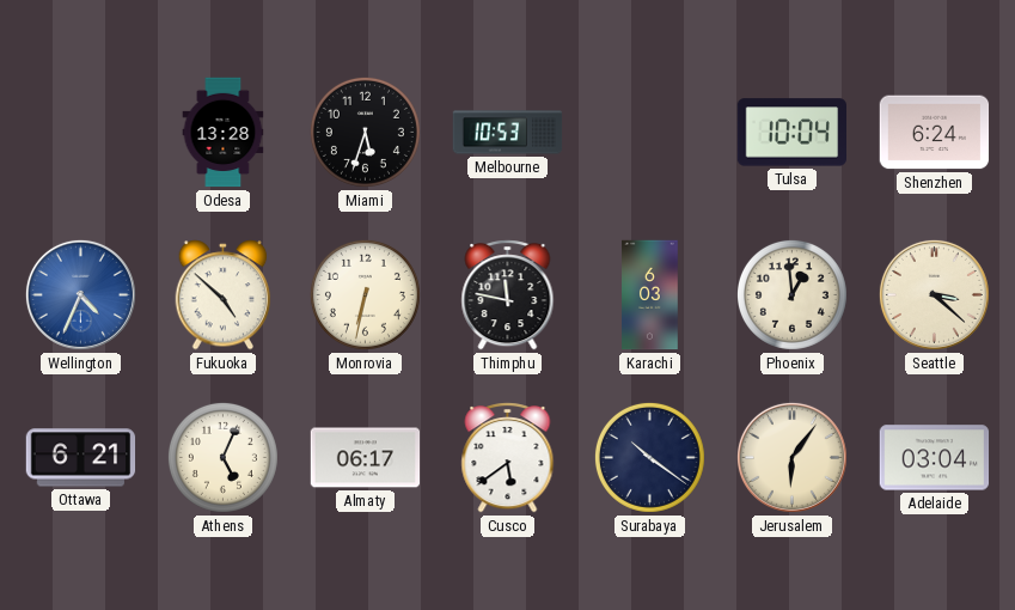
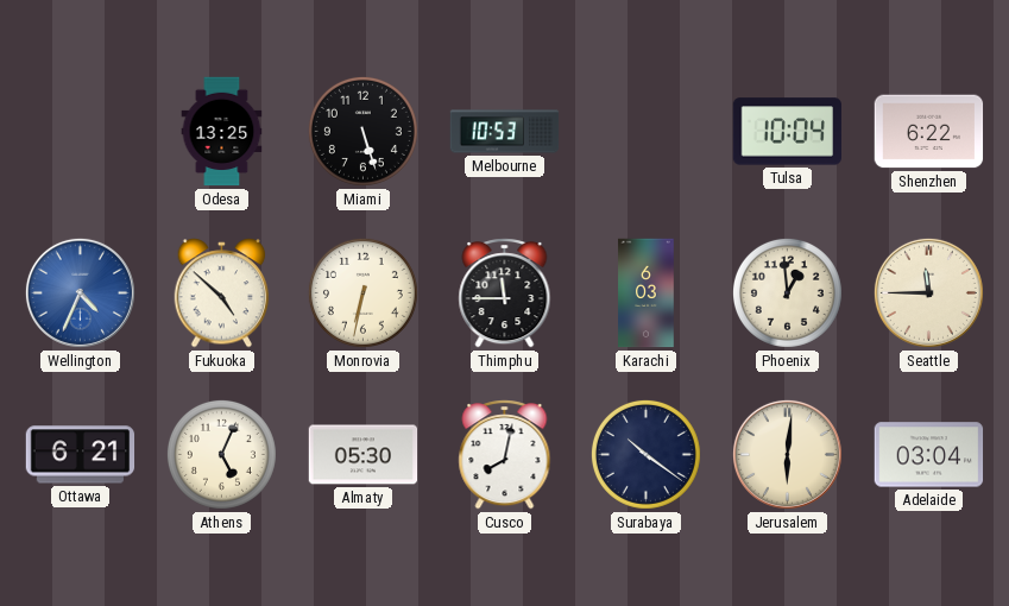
Odesa: 13:28 -> 13:25
Miami: 5:33 -> 5:27
Shenzhen: 6:24 -> 6:22
Thimphu: 11:47 -> 11:45
Seattle: 3:22 -> 11:45
Almaty: 06:17 -> 05:30
Cusco: 5:39 -> 8:02
Jerusalem: 6:06 -> 6:01
